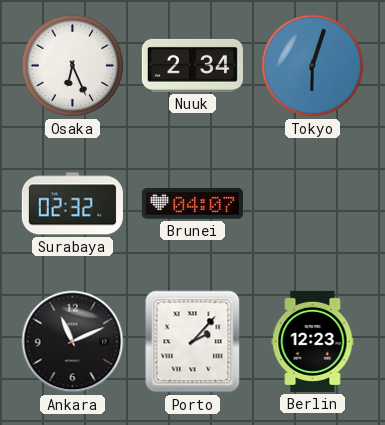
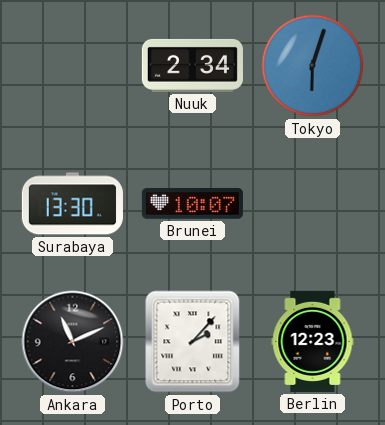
Osaka: 6:26 -> none
Surabaya: 02:32 -> 13:30
Brunei: 04:07 -> 10:07
